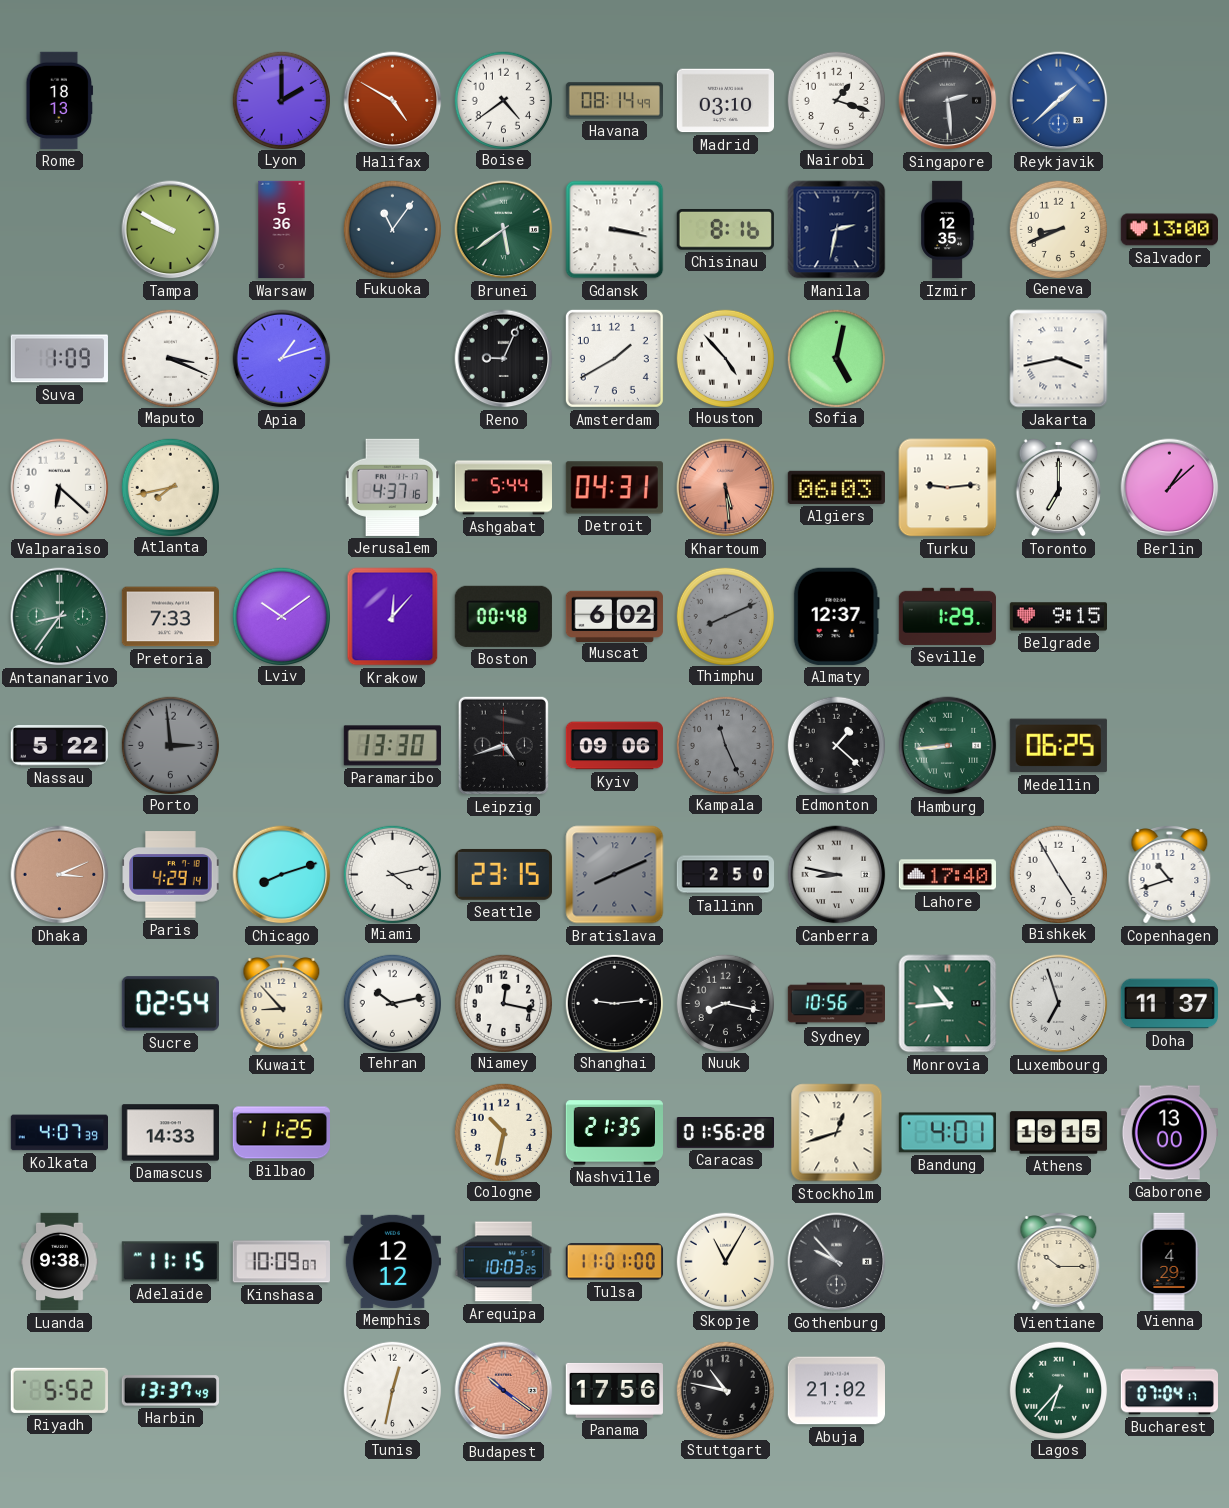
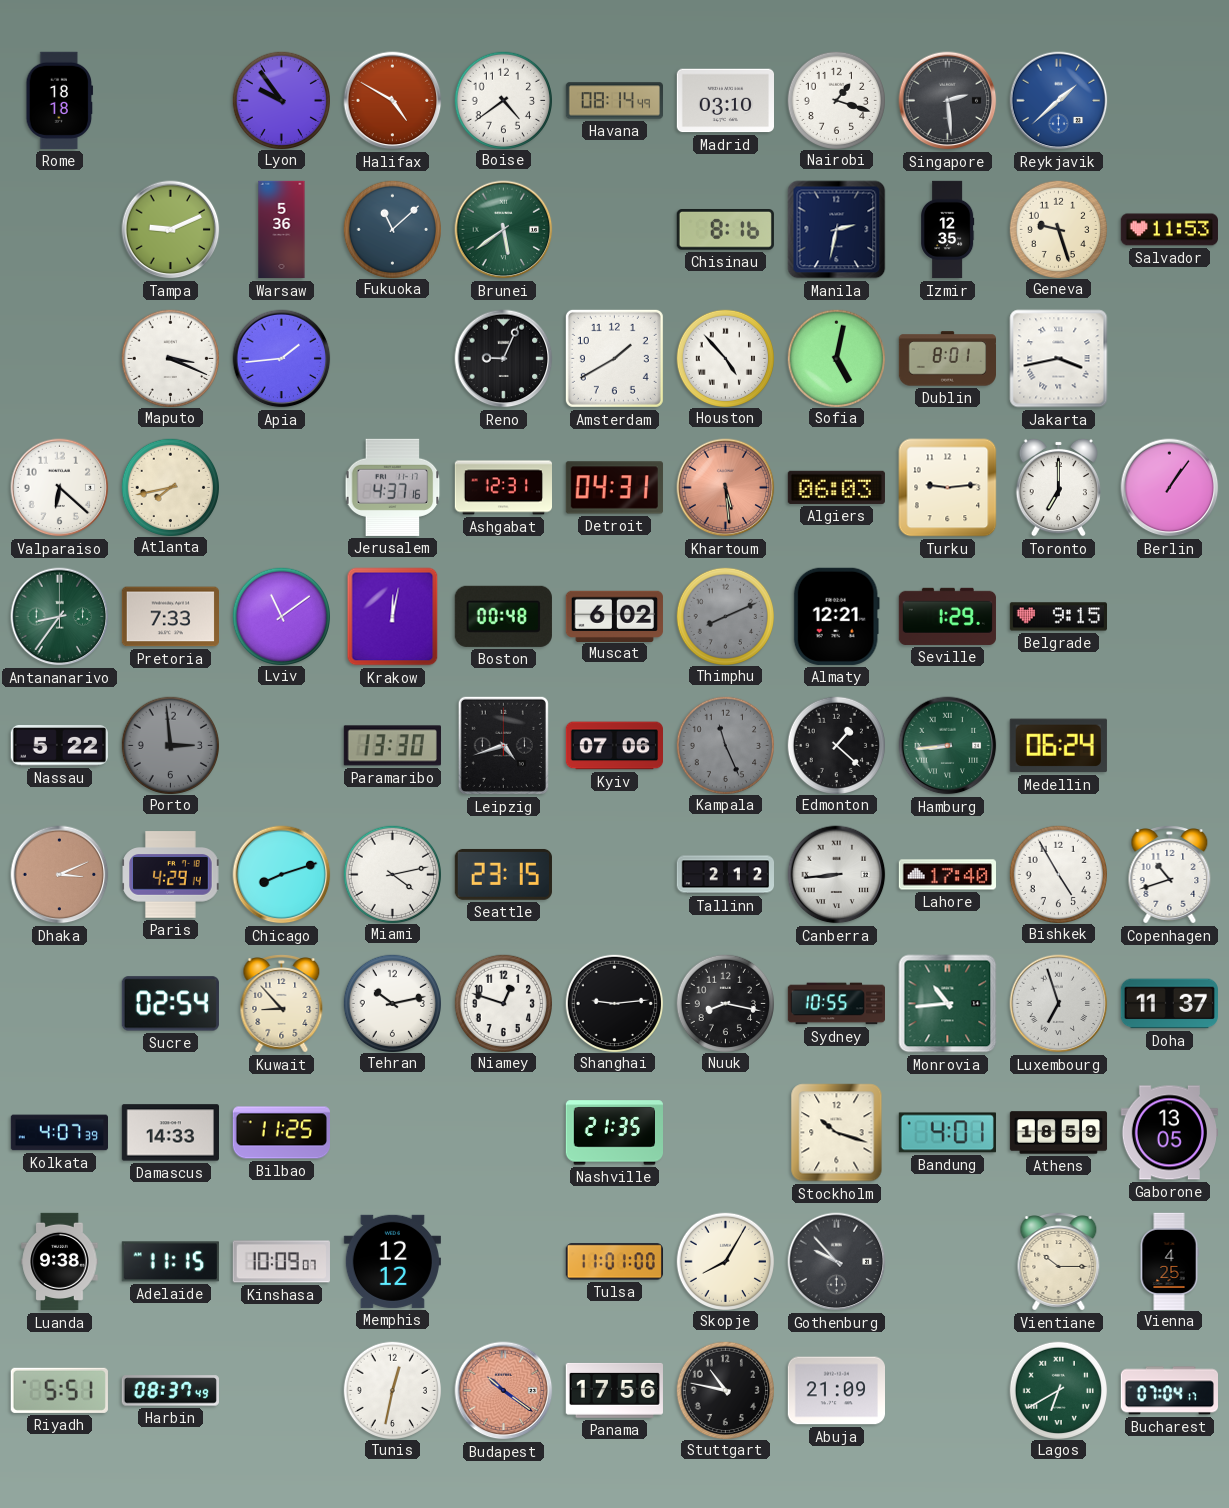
Rome: 18:13 -> 18:18
Lyon: 2:00 -> 9:54
Tampa: 9:50 -> 9:11
Fukuoka: 11:06 -> 11:08
Gdansk: 3:17 -> none
Geneva: 8:41 -> 9:27
Salvador: 13:00 -> 11:53
Suva: 1:09 -> none
Apia: 1:12 -> 1:44
Dublin: none -> 8:01
Ashgabat: 5:44 -> 12:31
Berlin: 1:08 -> 1:06
Lviv: 10:09 -> 11:09
Krakow: 12:07 -> 12:02
Almaty: 12:37 -> 12:21
Kyiv: 09:06 -> 07:06
Medellin: 06:25 -> 06:24
Bratislava: 8:11 -> none
Tallinn: 2:50 -> 2:12
Canberra: 8:47 -> 8:44
Niamey: 12:17 -> 12:48
Sydney: 10:56 -> 10:55
Cologne: 10:32 -> none
Caracas: 01:56 -> none
Stockholm: 12:42 -> 10:18
Athens: 19:15 -> 18:59
Gaborone: 13:00 -> 13:05
Arequipa: 10:03 -> none
Skopje: 11:05 -> 8:05
Vienna: 4:29 -> 4:25
Riyadh: 5:52 -> 5:51
Harbin: 13:37 -> 08:37
Abuja: 21:02 -> 21:09
Lagos: 6:37 -> 6:40
